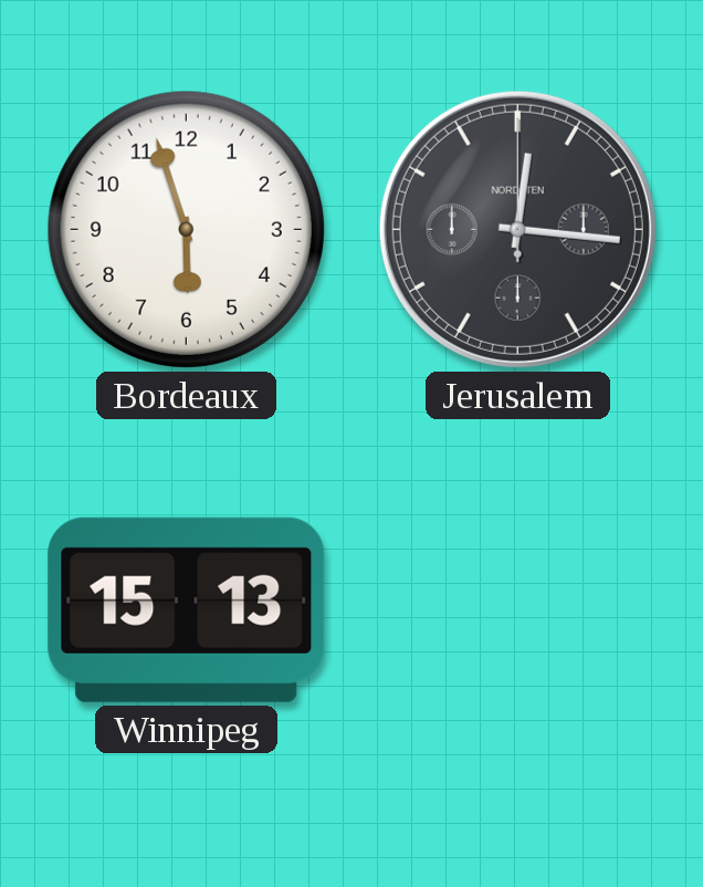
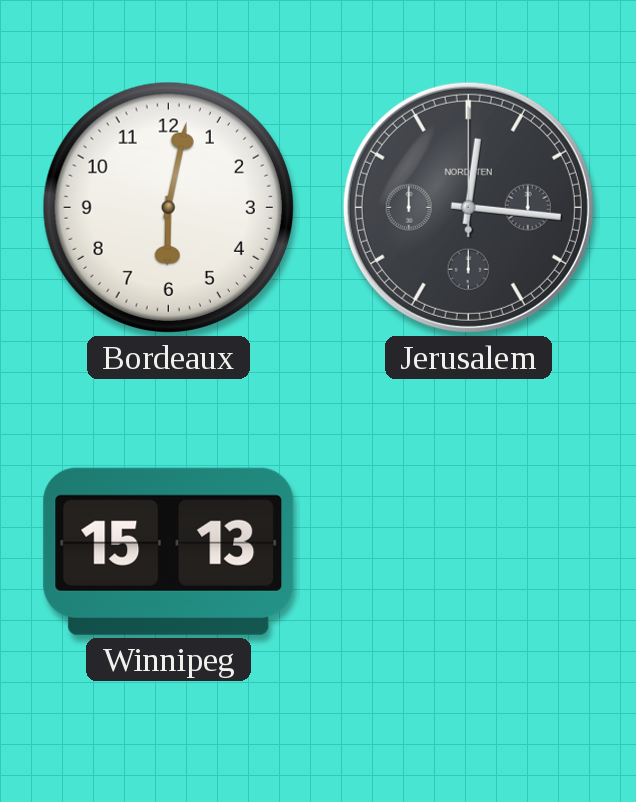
Bordeaux: 5:57 -> 6:02
